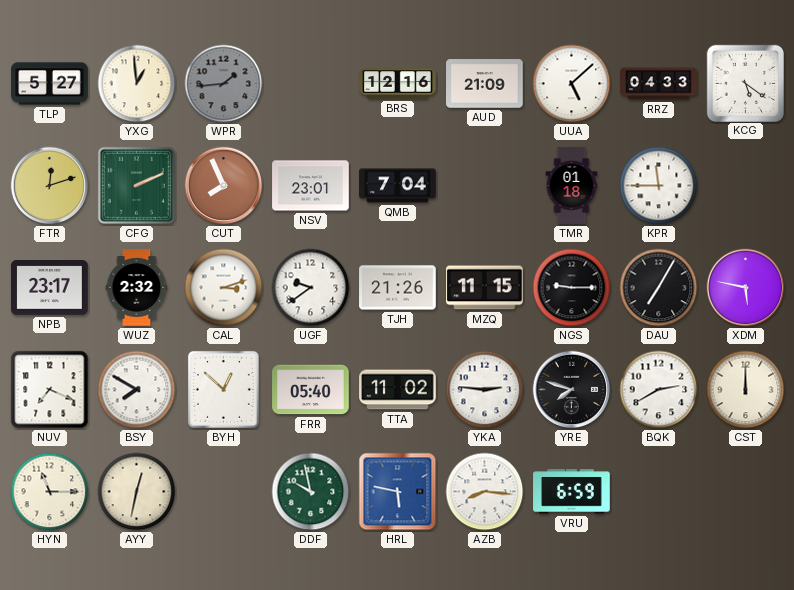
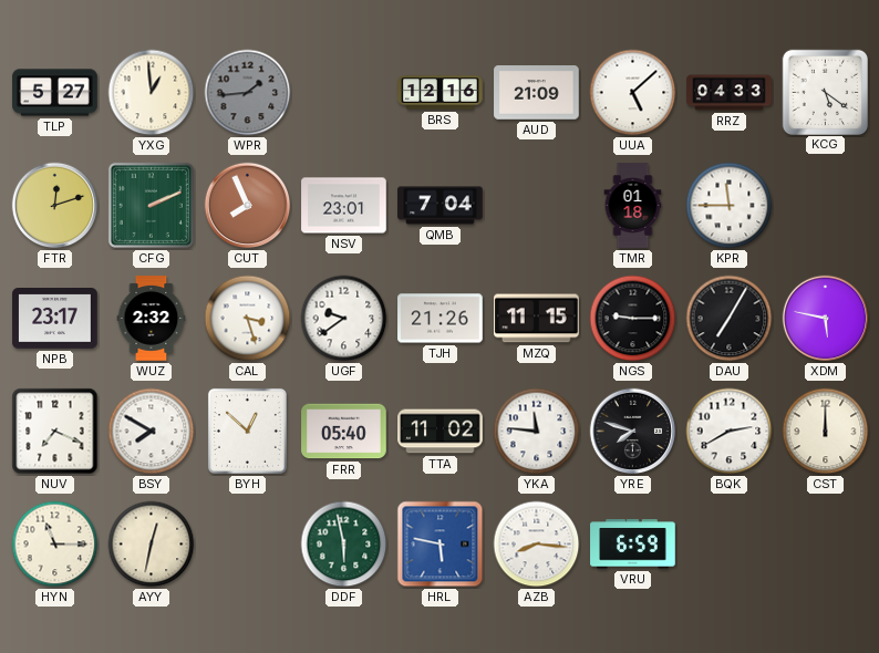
CAL: 3:12 -> 3:27
YKA: 2:46 -> 11:46
DDF: 9:58 -> 5:58
